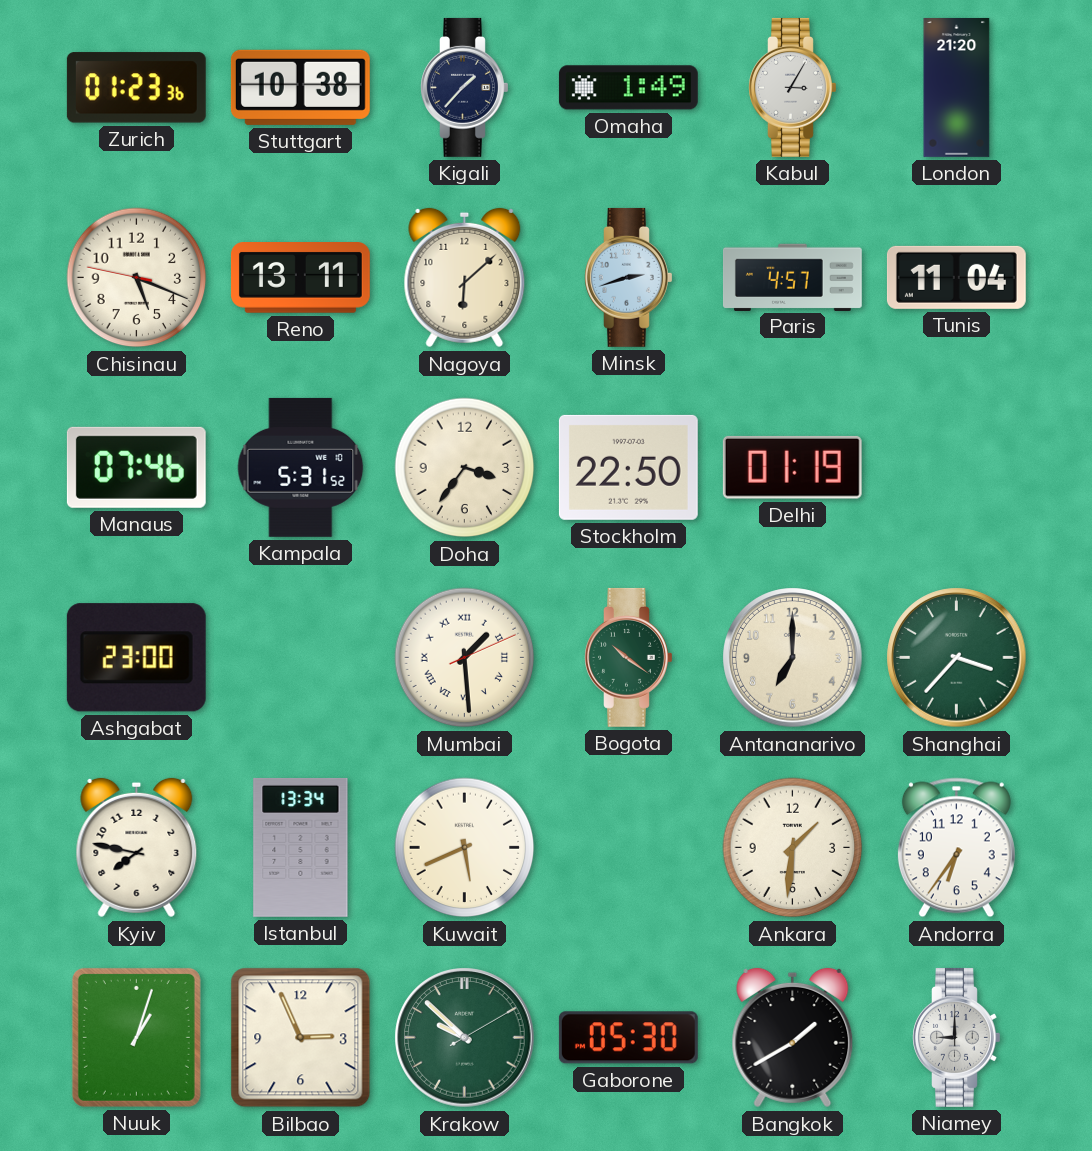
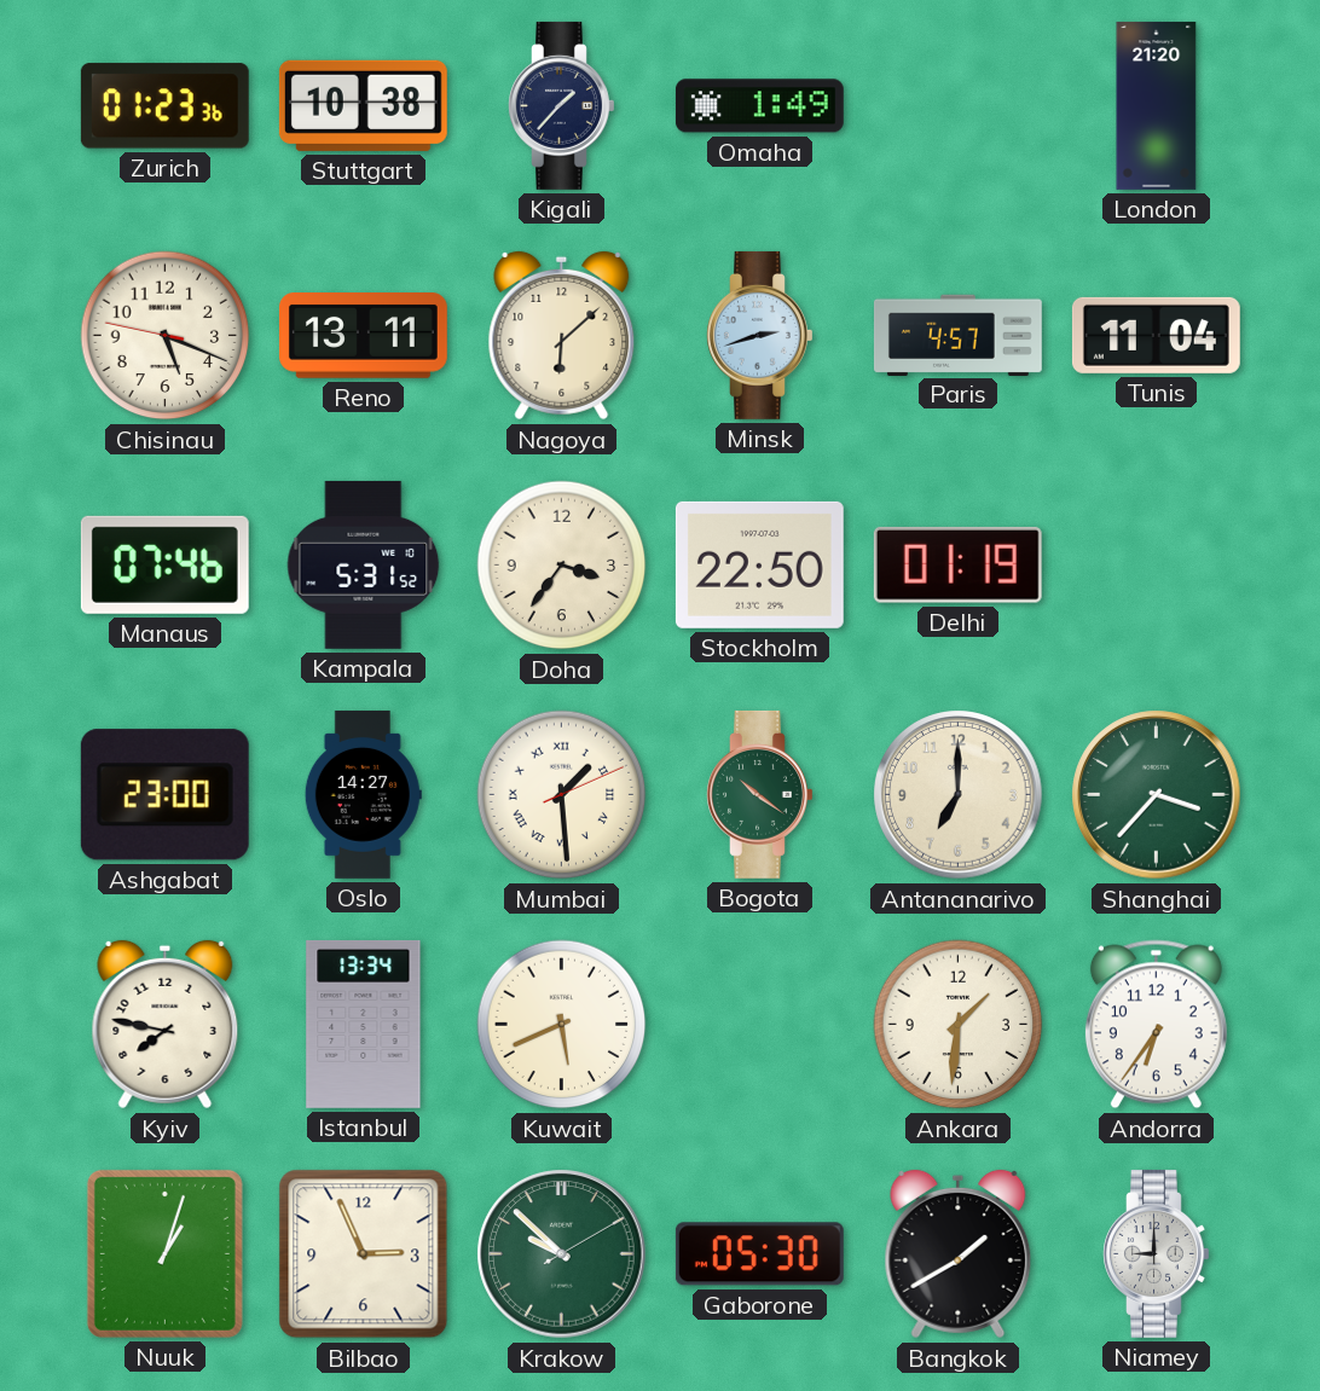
Kabul: 3:05 -> none
Oslo: none -> 14:27
